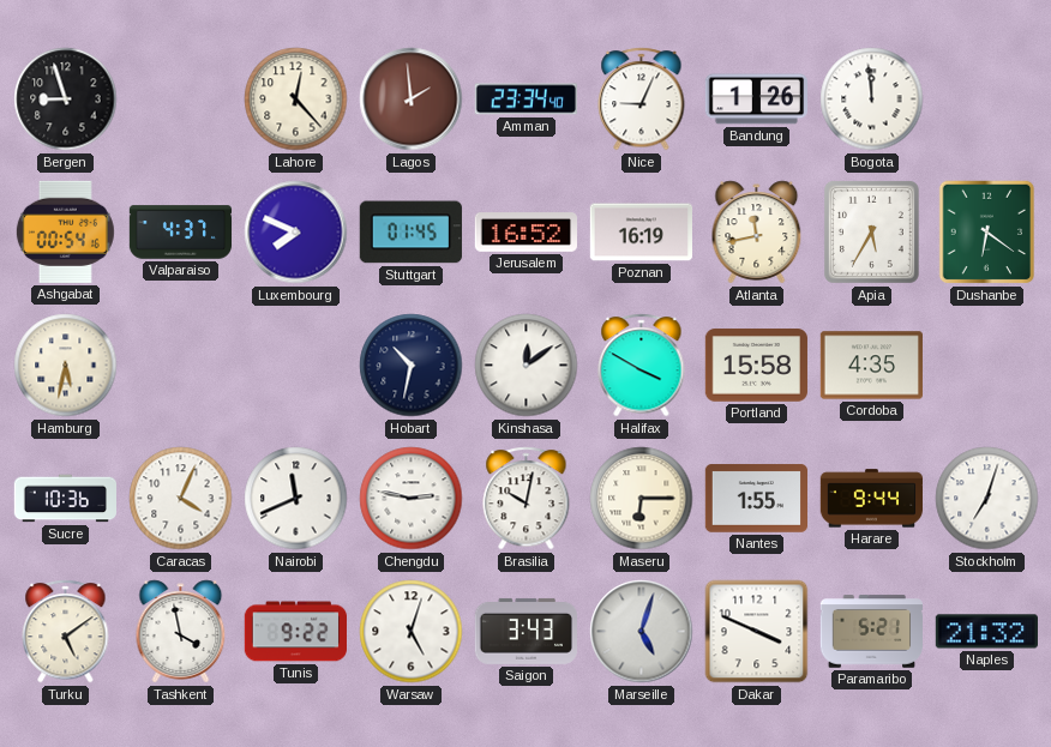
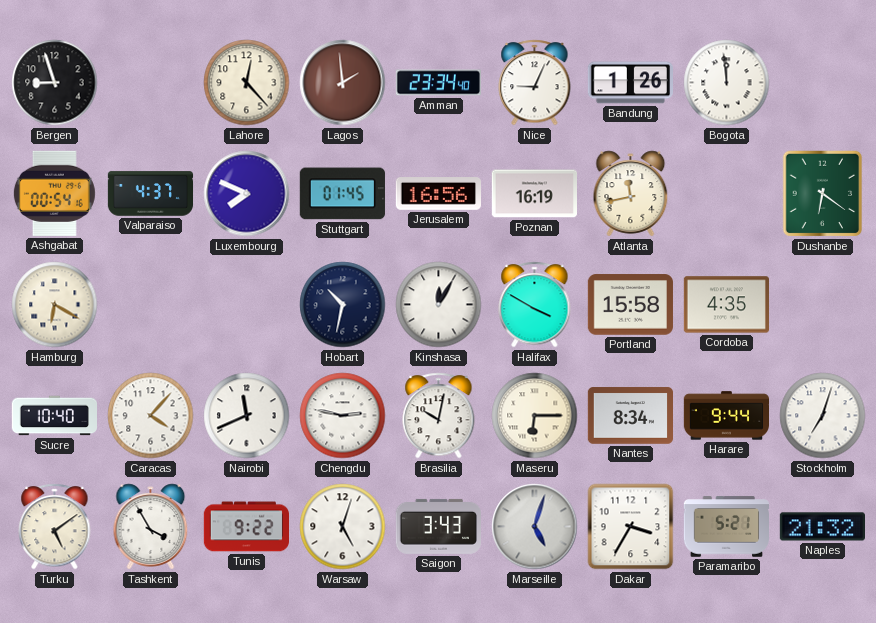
Jerusalem: 16:52 -> 16:56
Apia: 5:35 -> none
Hamburg: 5:32 -> 6:20
Kinshasa: 12:09 -> 12:05
Sucre: 10:36 -> 10:40
Caracas: 4:04 -> 4:07
Nantes: 1:55 -> 8:34
Tashkent: 3:58 -> 3:55
Dakar: 3:49 -> 3:35
